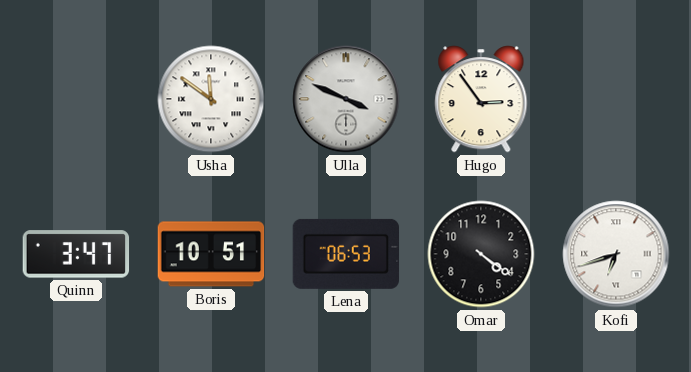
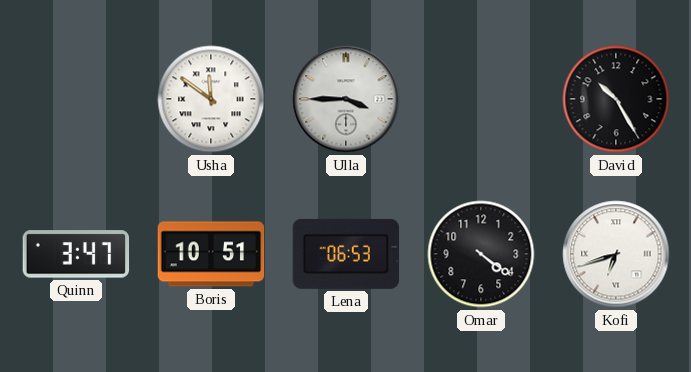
Ulla: 3:49 -> 3:45
Hugo: 2:54 -> none
David: none -> 10:25
